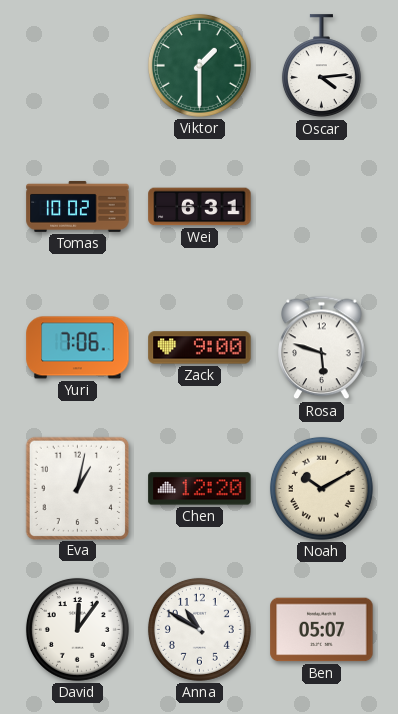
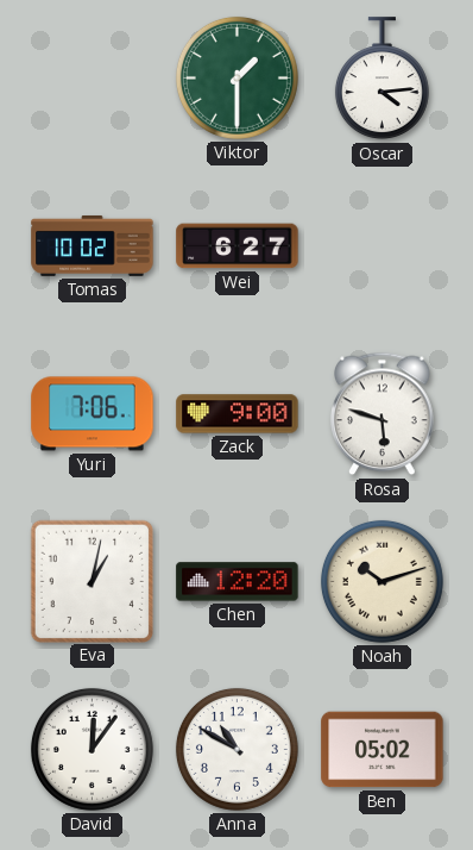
Wei: 6:31 -> 6:27
Noah: 10:10 -> 10:12
Ben: 05:07 -> 05:02
